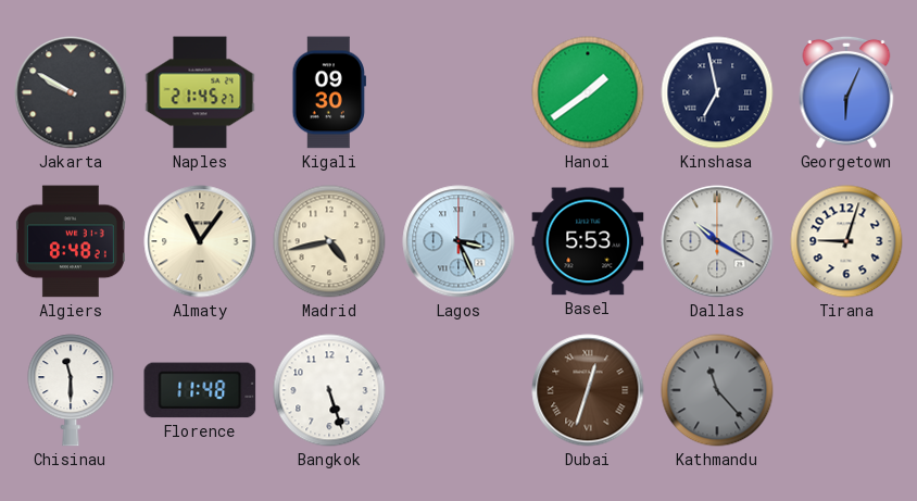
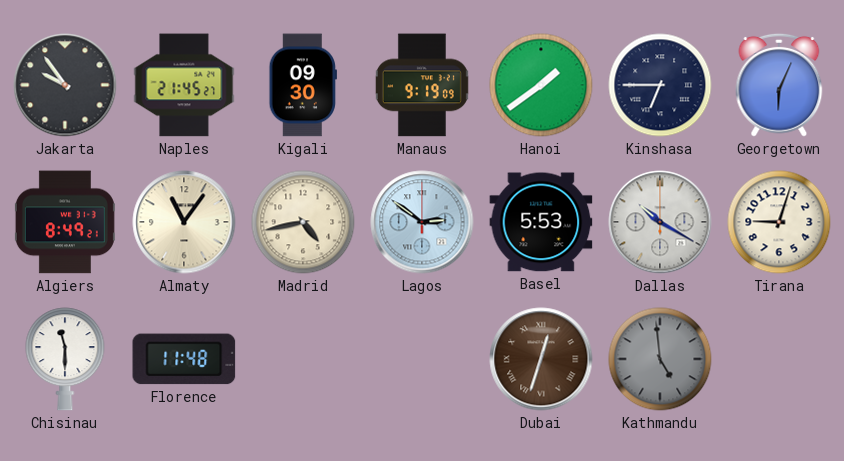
Jakarta: 9:50 -> 9:54
Manaus: none -> 9:19
Kinshasa: 6:58 -> 6:45
Algiers: 8:48 -> 8:49
Lagos: 3:26 -> 2:51
Bangkok: 5:27 -> none
Kathmandu: 11:23 -> 4:59
